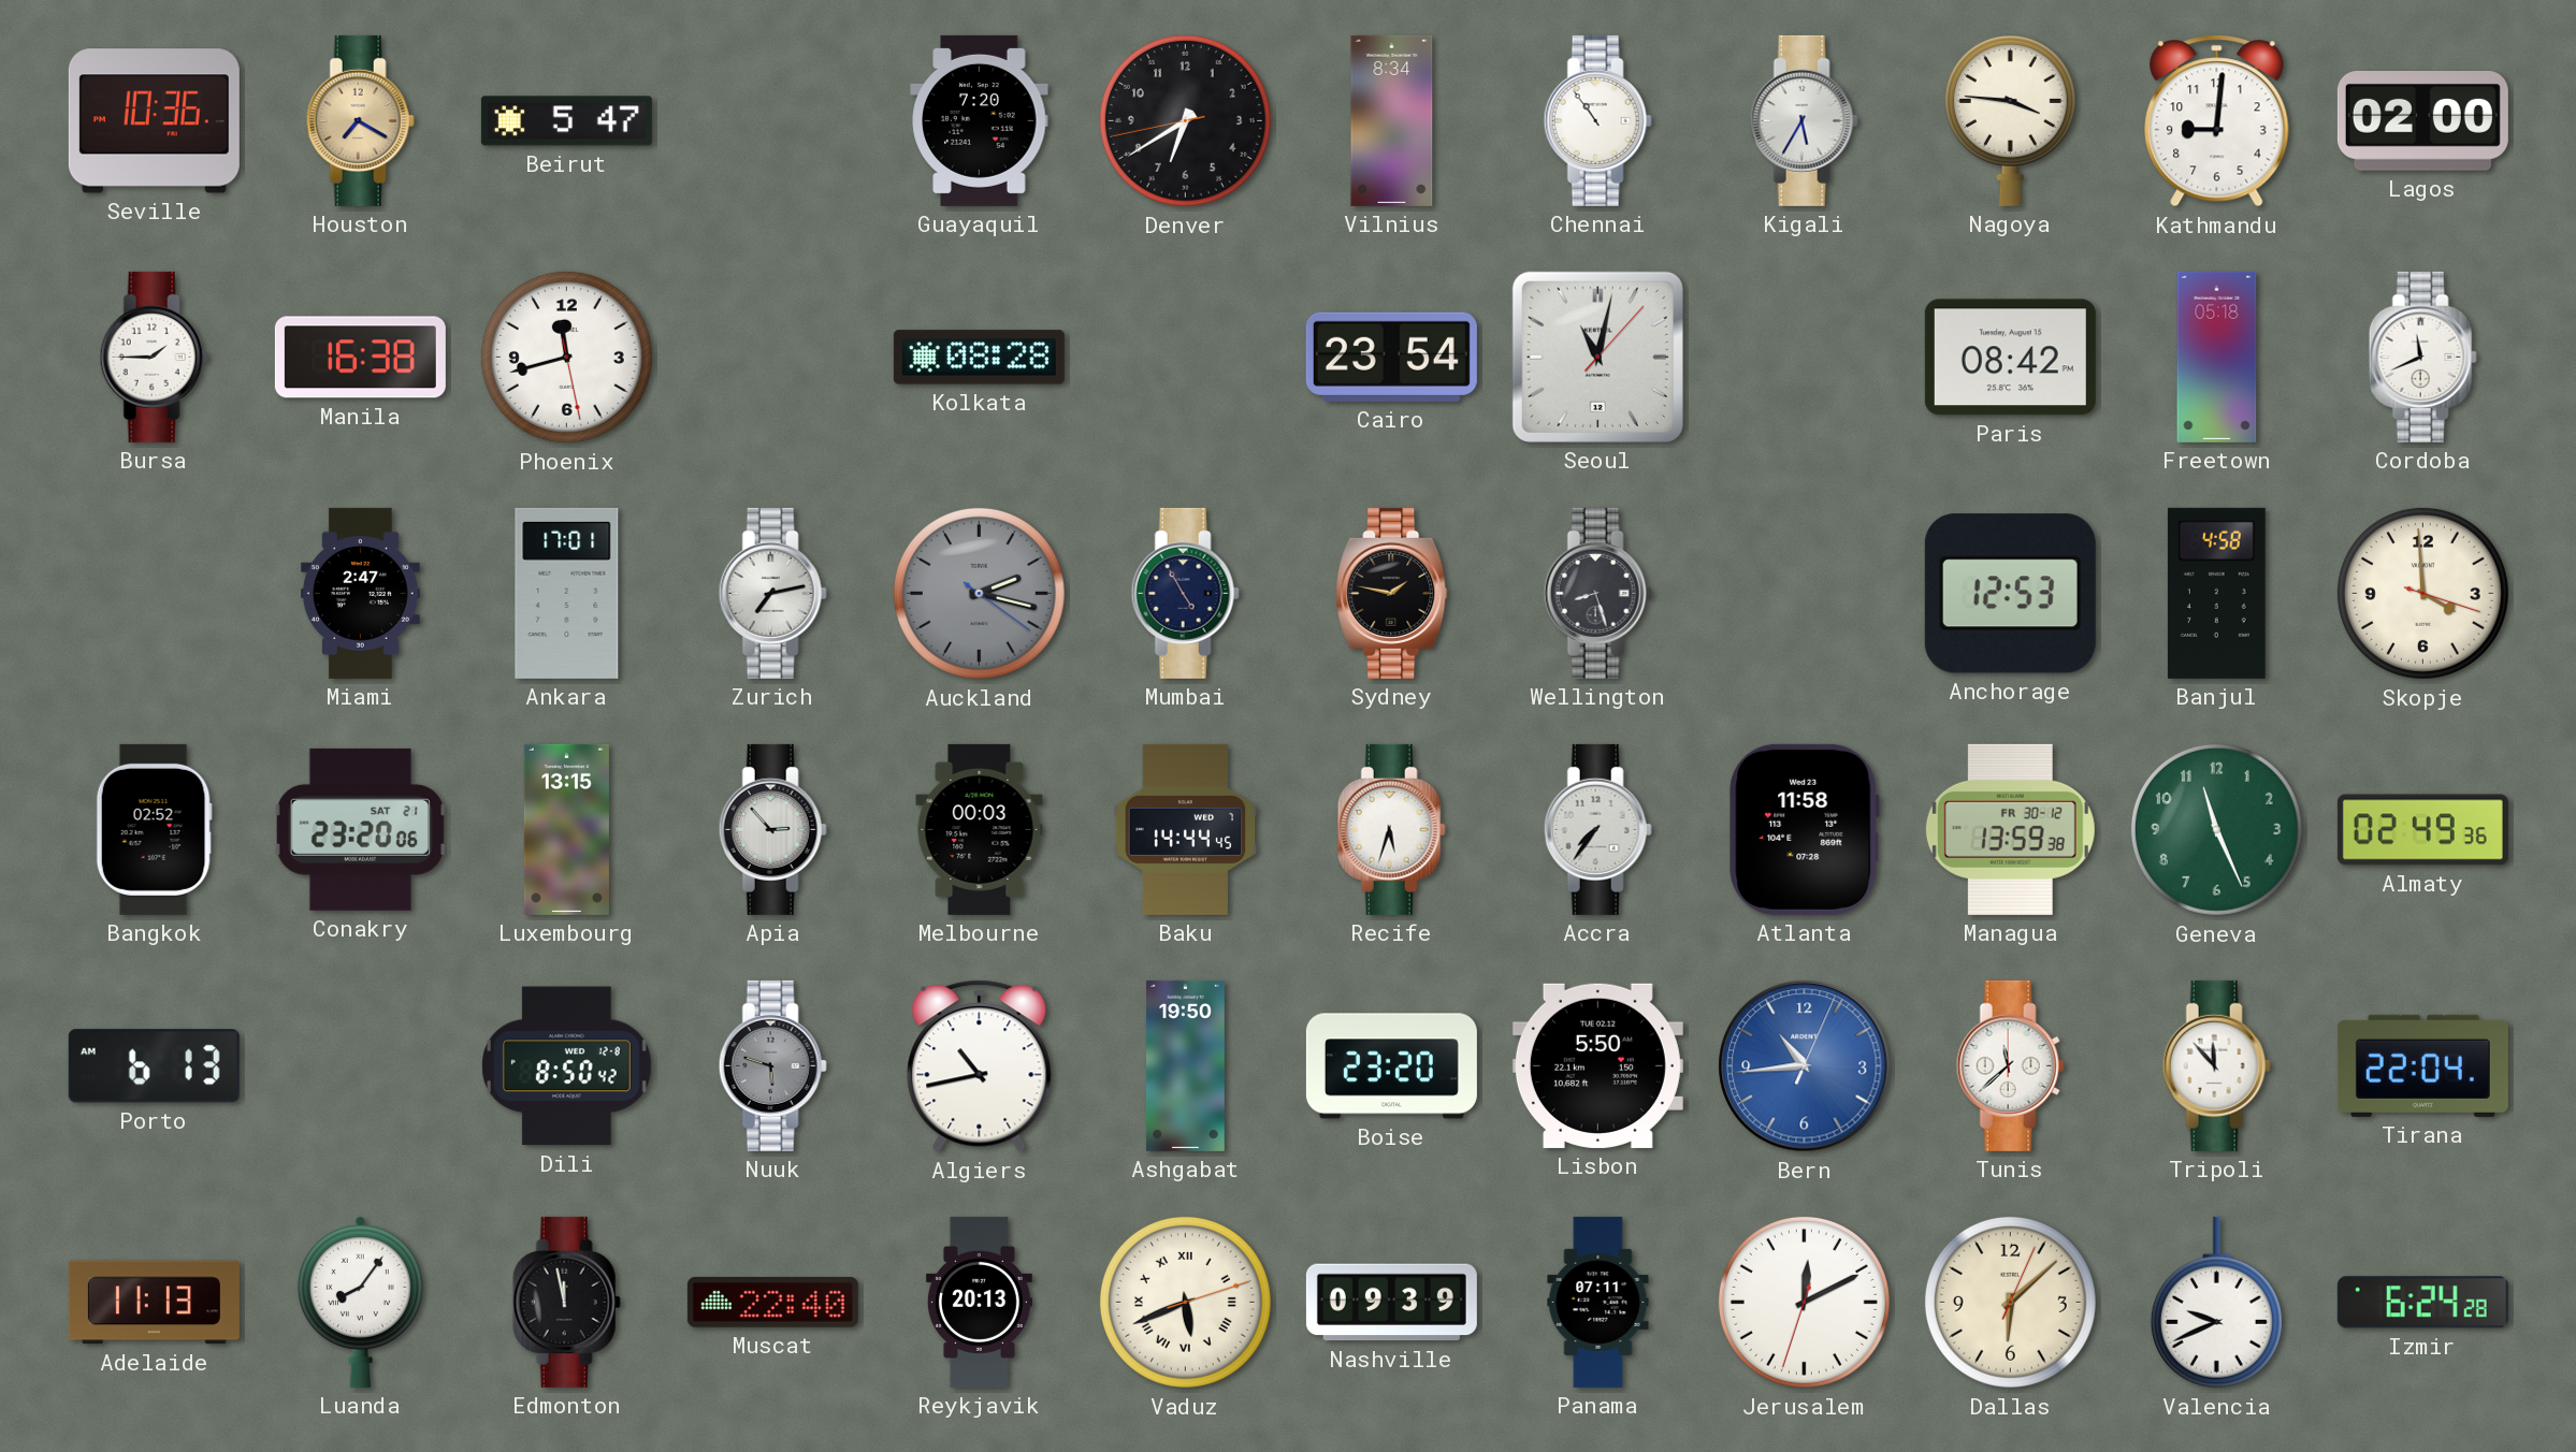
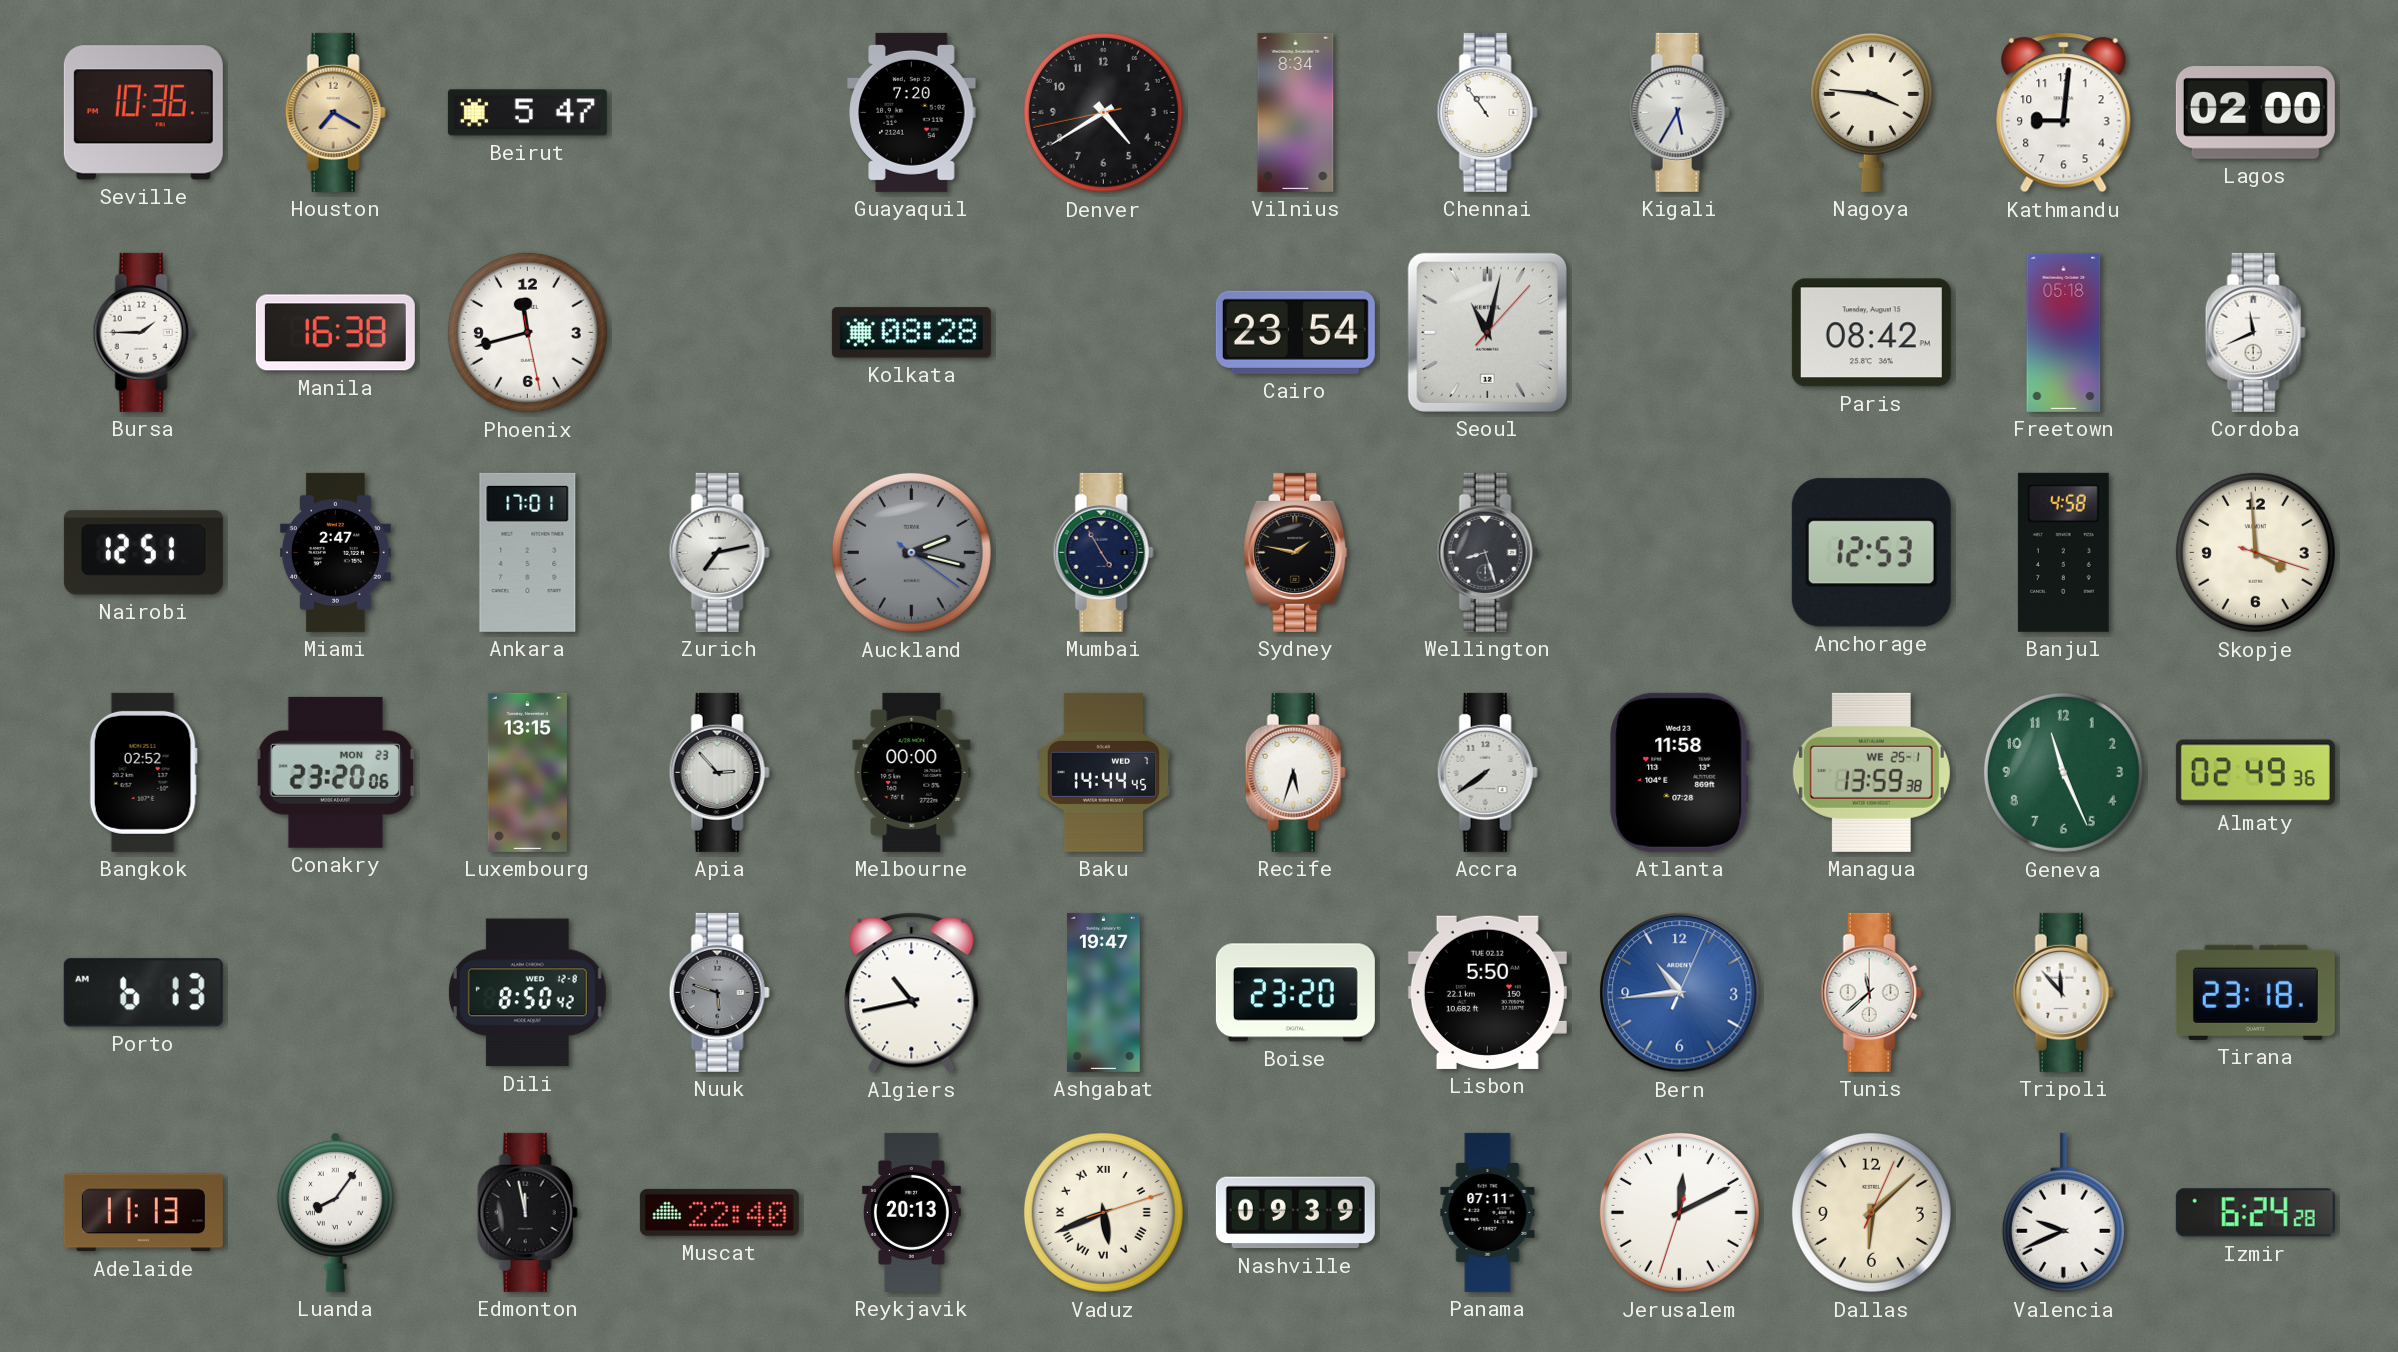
Denver: 6:39 -> 4:39
Nairobi: none -> 12:51
Conakry date: SAT 21 -> MON 23
Melbourne: 00:03 -> 00:00
Accra: 7:36 -> 7:39
Managua date: FR 30-12 -> WE 25-1
Ashgabat: 19:50 -> 19:47
Tirana: 22:04 -> 23:18
